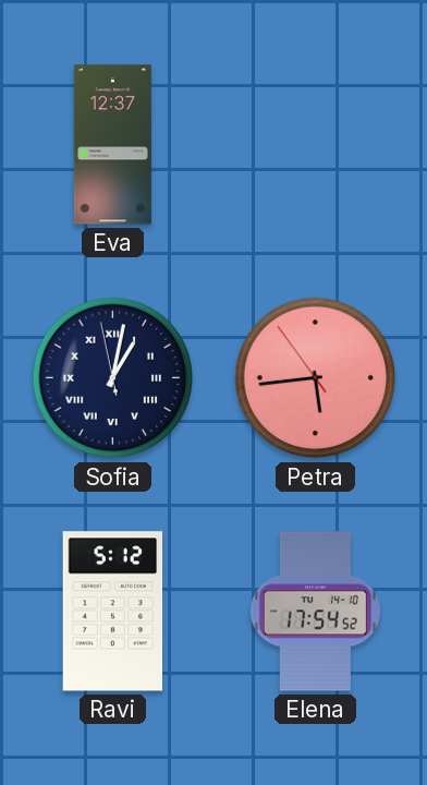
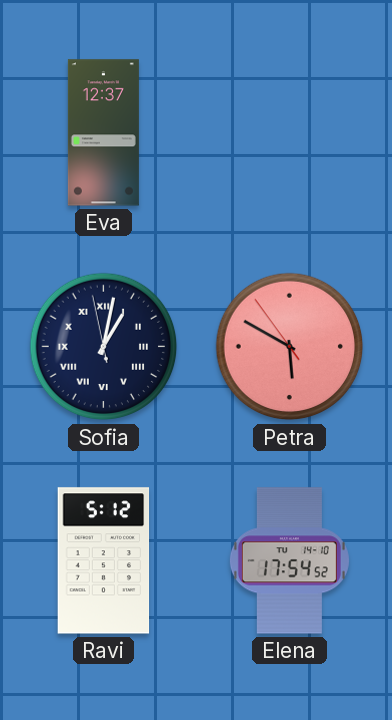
Petra: 5:43 -> 5:49
